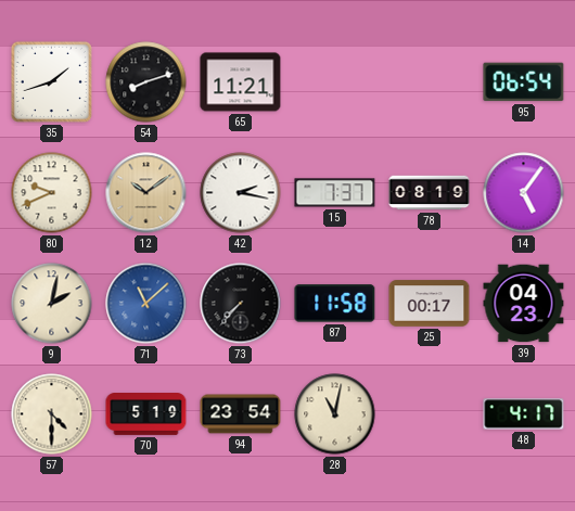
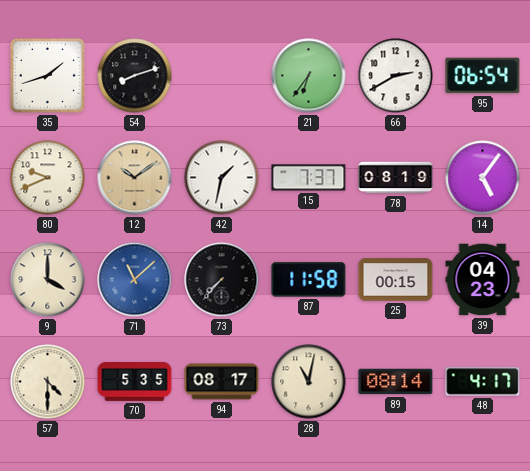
65: 11:21 -> none
21: none -> 6:36
66: none -> 2:40
42: 2:17 -> 1:32
9: 2:02 -> 4:00
25: 00:17 -> 00:15
70: 5:19 -> 5:35
94: 23:54 -> 08:17
89: none -> 08:14
